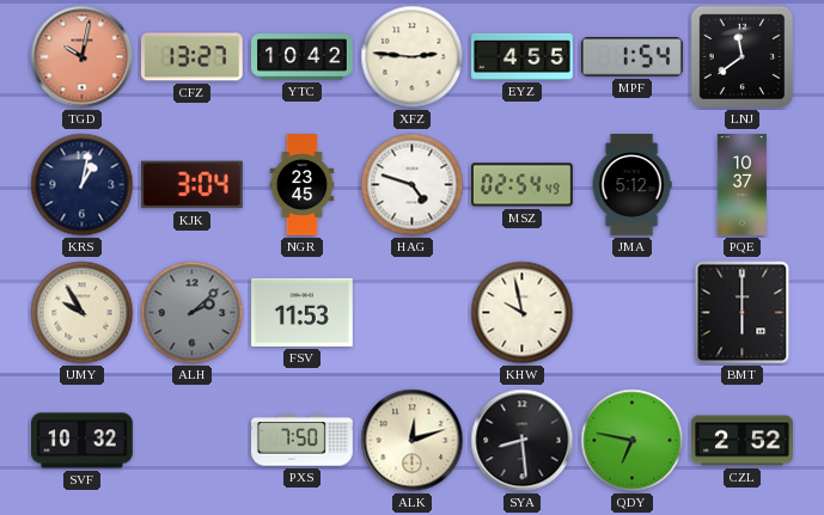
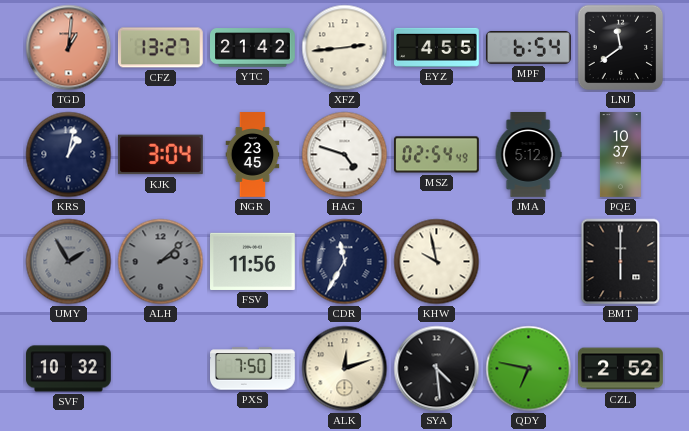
TGD: 10:02 -> 1:01
YTC: 10:42 -> 21:42
XFZ: 2:46 -> 2:44
MPF: 1:54 -> 6:54
UMY: 9:55 -> 1:55
UMY dial: cream -> grey
FSV: 11:53 -> 11:56
CDR: none -> 11:35
SYA: 8:29 -> 4:29
